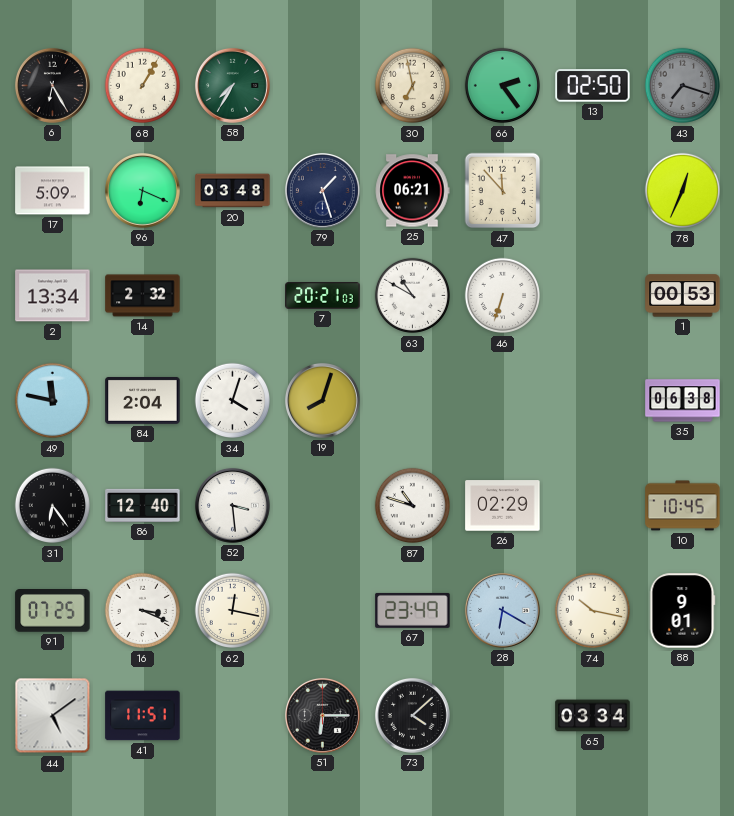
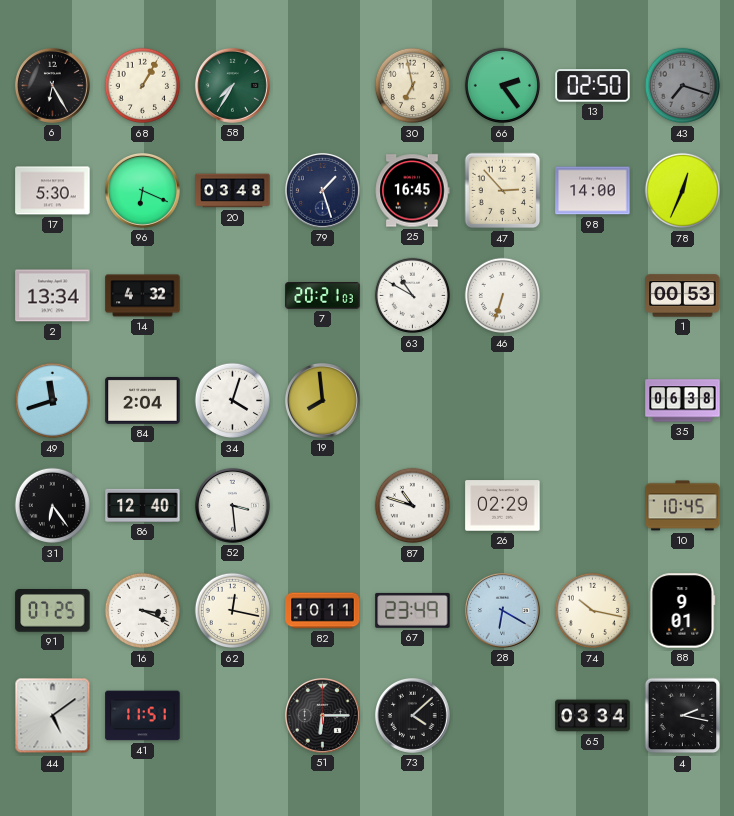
17: 5:09 -> 5:30
25: 06:21 -> 16:45
47: 11:53 -> 2:53
98: none -> 14:00
14: 2:32 -> 4:32
49: 11:47 -> 11:42
19: 8:03 -> 7:59
82: none -> 10:11
4: none -> 2:17
